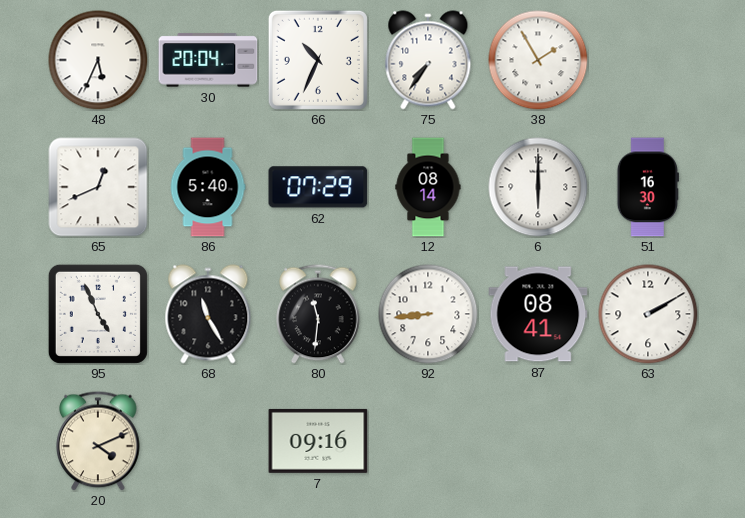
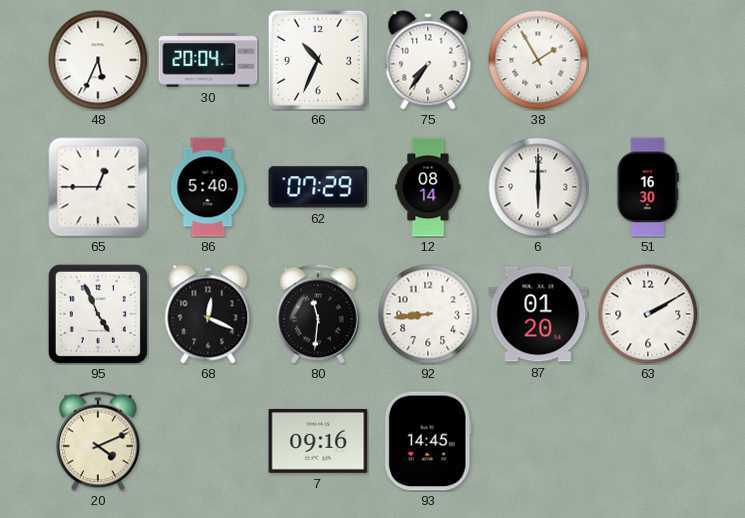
65: 12:41 -> 12:45
68: 11:25 -> 12:19
87: 08:41 -> 01:20
93: none -> 14:45
